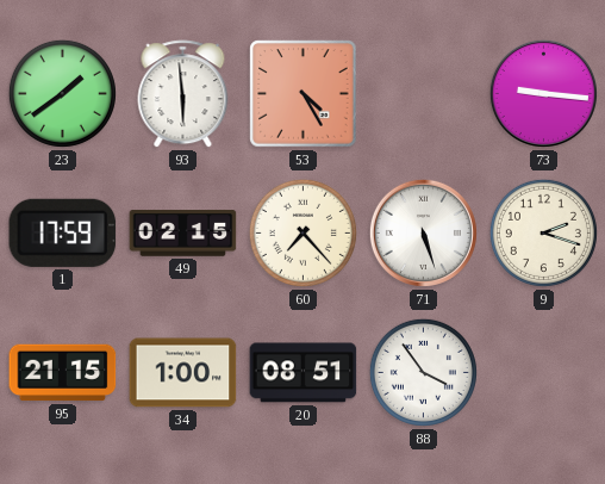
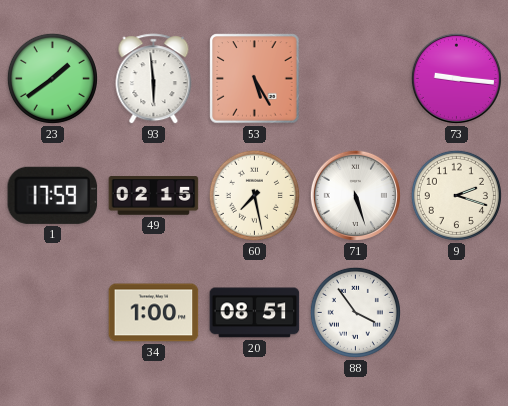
53: 4:25 -> 5:25
60: 7:23 -> 7:28
95: 21:15 -> none
